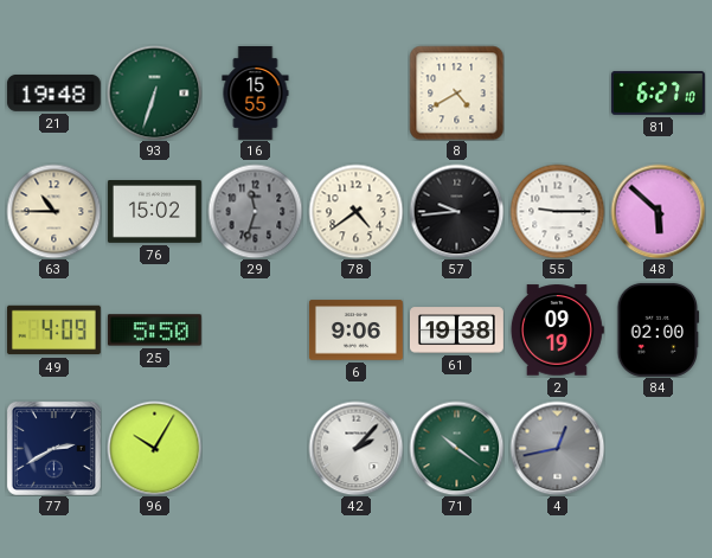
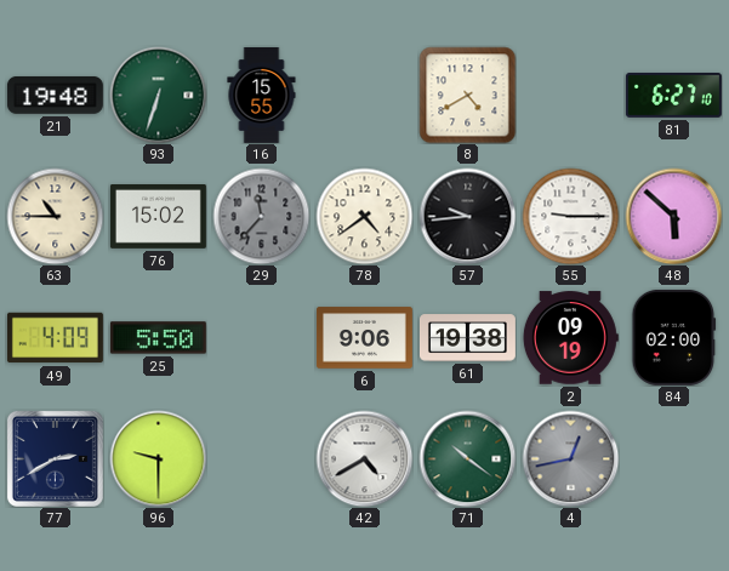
29: 11:33 -> 11:37
96: 10:05 -> 9:30
42: 2:07 -> 4:40
